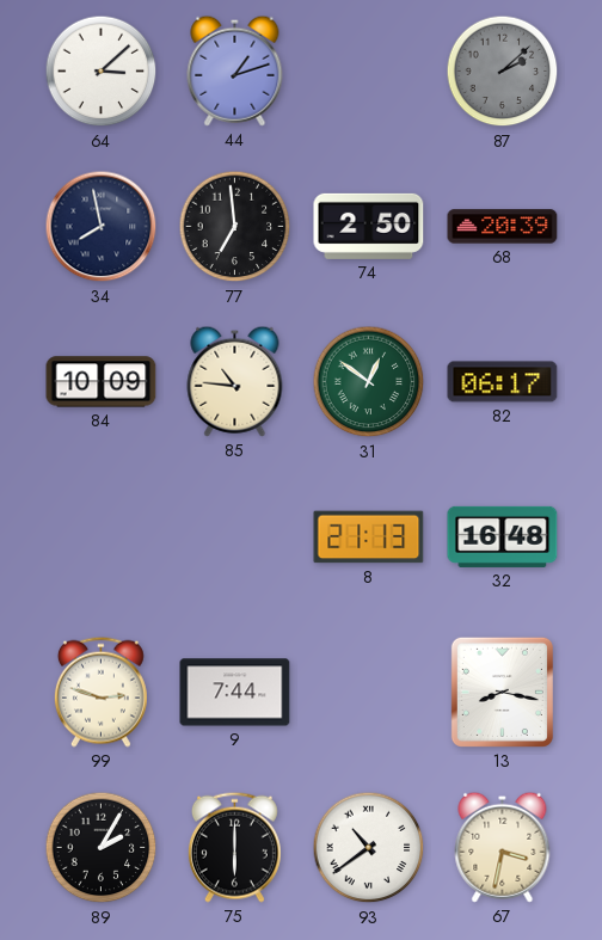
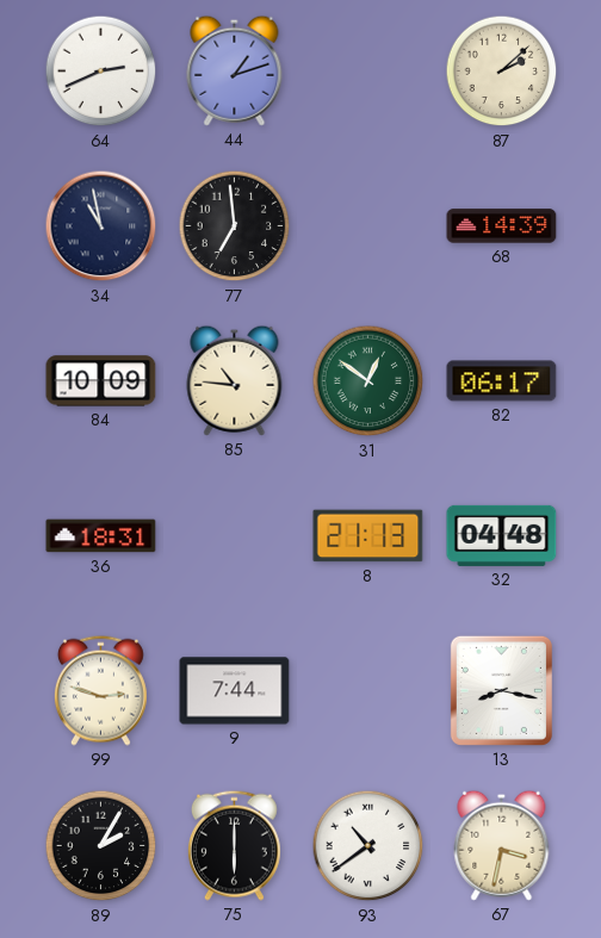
64: 3:08 -> 2:41
87 dial: grey -> cream
34: 7:58 -> 10:58
74: 2:50 -> none
68: 20:39 -> 14:39
36: none -> 18:31
32: 16:48 -> 04:48
